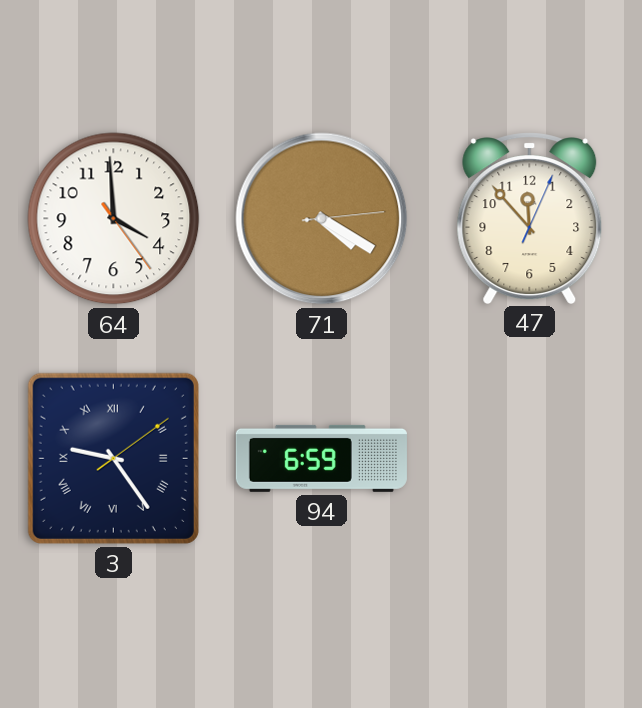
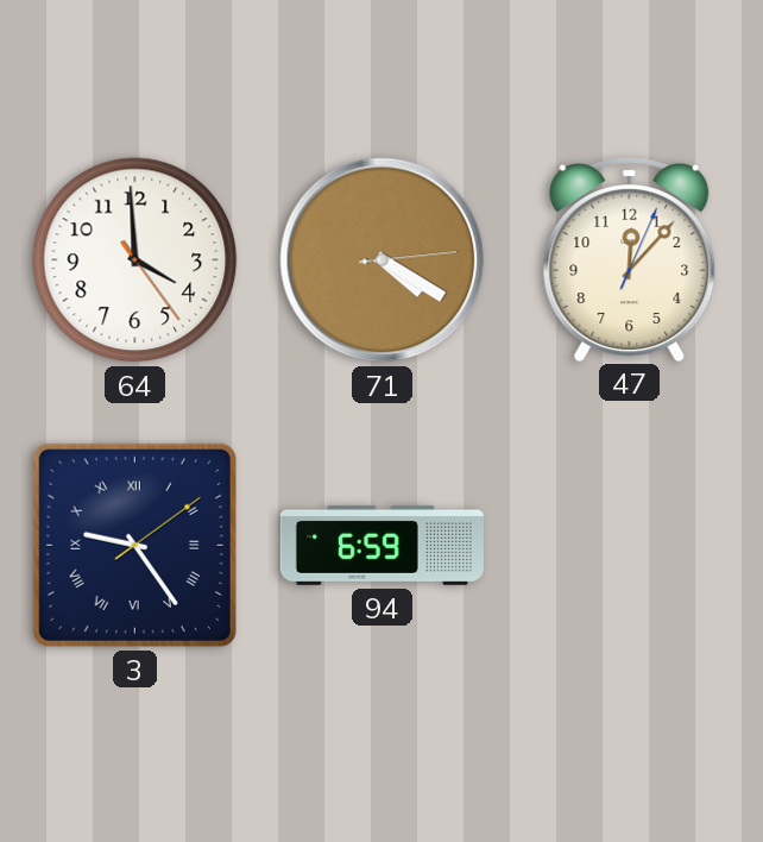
47: 11:53 -> 12:07
